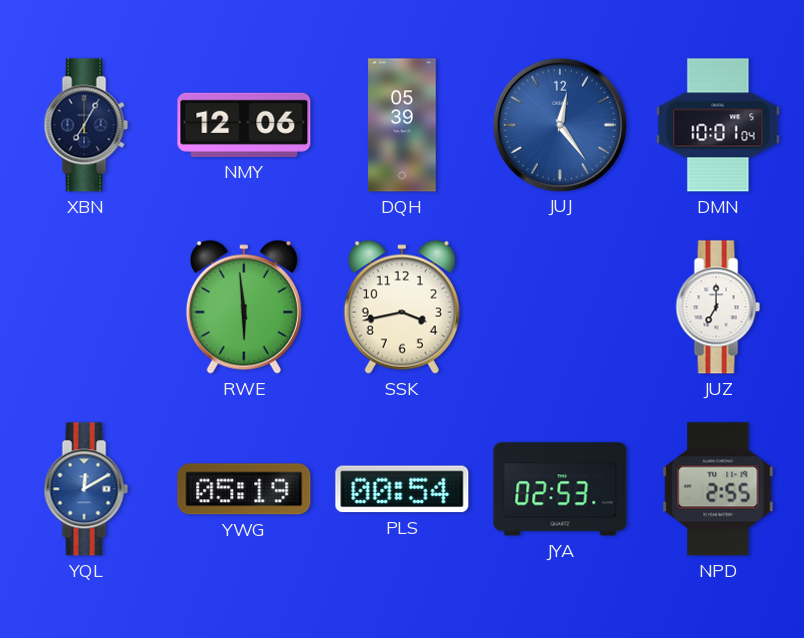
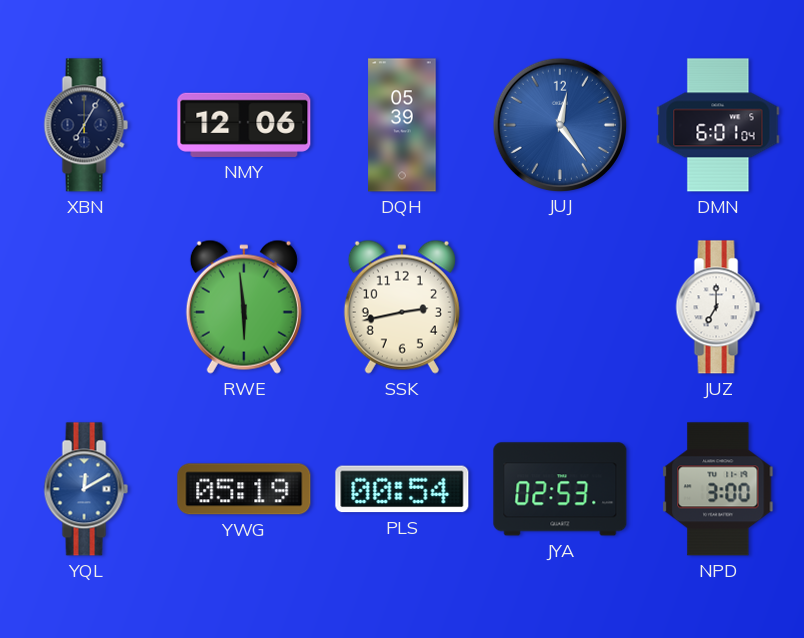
DMN: 10:01 -> 6:01
SSK: 3:43 -> 2:43
NPD: 2:55 -> 3:00
